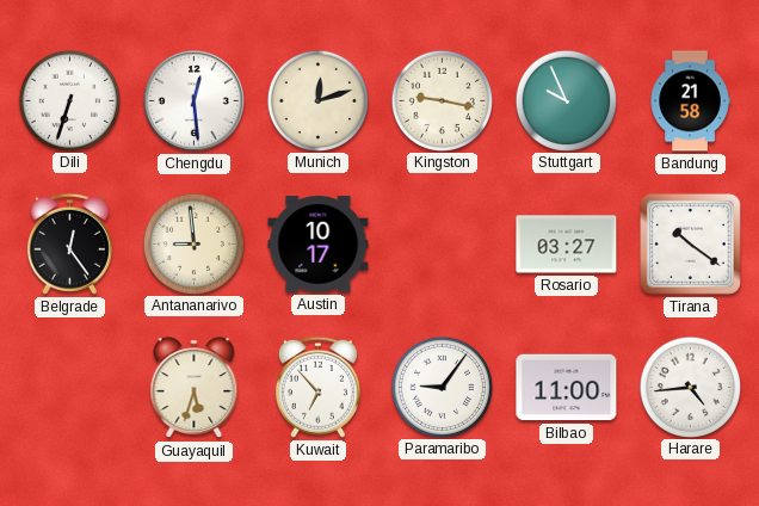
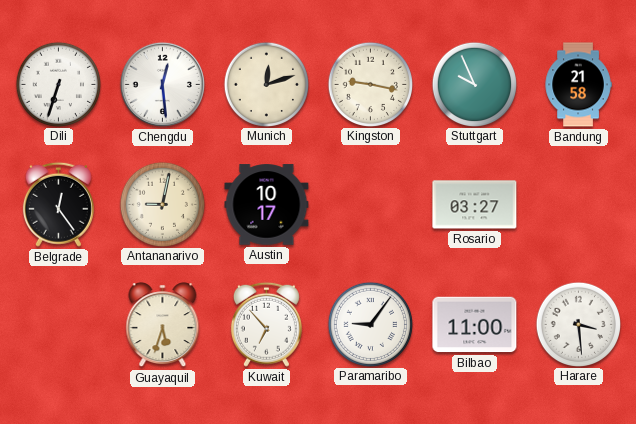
Antananarivo: 8:59 -> 9:02
Tirana: 10:21 -> none
Harare: 4:44 -> 3:29
